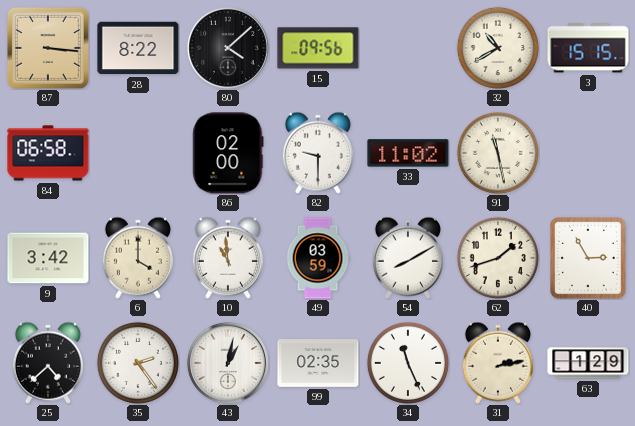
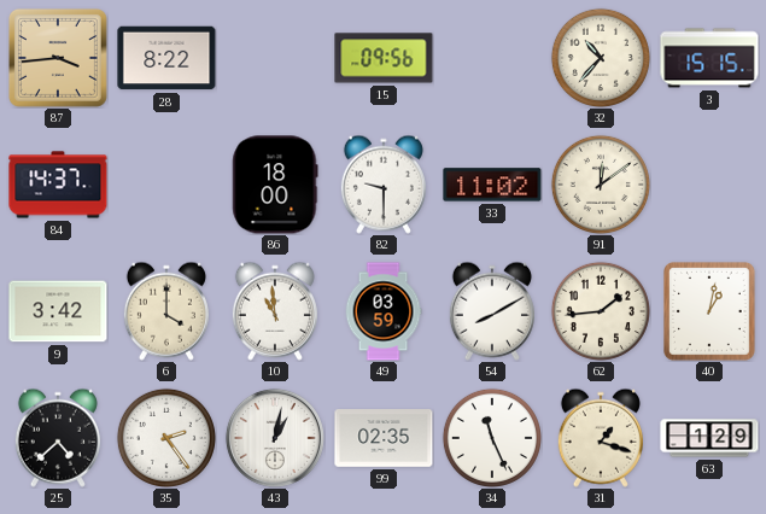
87: 3:16 -> 3:44
80: 4:08 -> none
32: 10:40 -> 10:37
84: 06:58 -> 14:37
86: 02:00 -> 18:00
91: 11:28 -> 12:09
62: 1:42 -> 1:44
40: 2:55 -> 1:02
31: 2:13 -> 1:18
